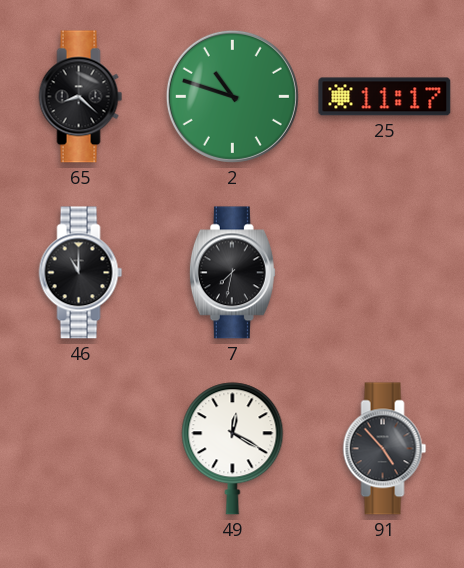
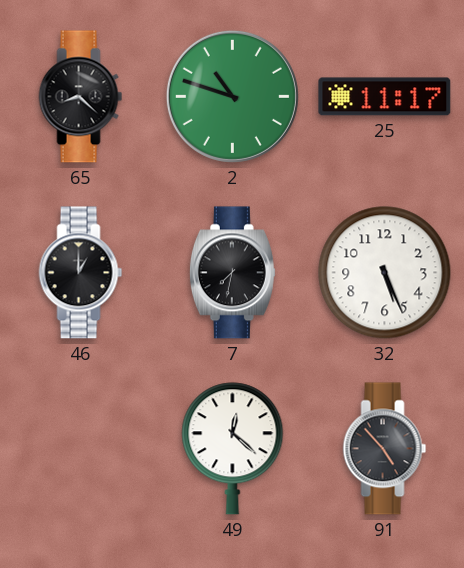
46: 11:00 -> 1:00
32: none -> 5:26
49: 12:20 -> 12:22
